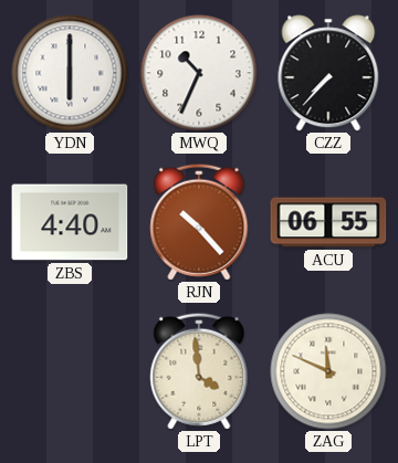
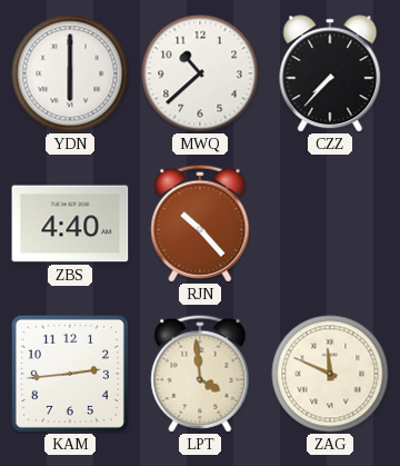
MWQ: 10:34 -> 10:38
ACU: 06:55 -> none
KAM: none -> 2:44
